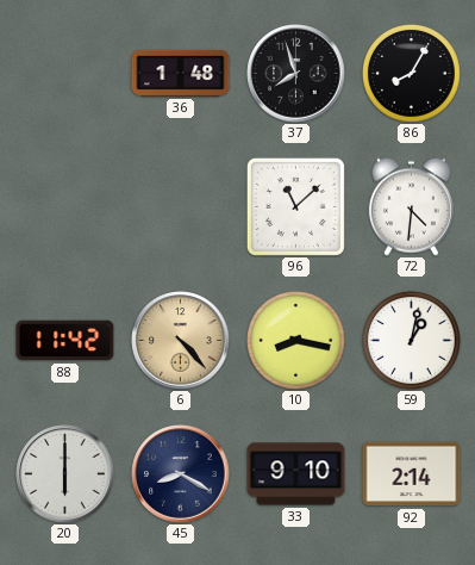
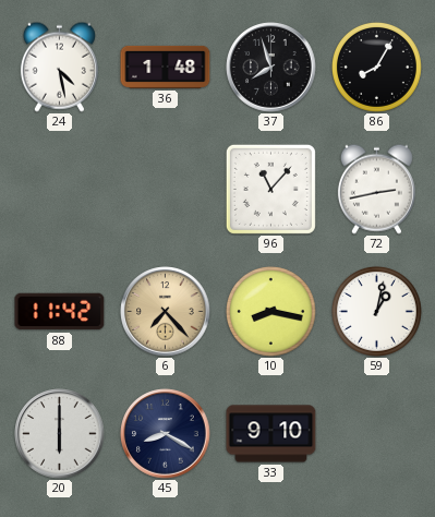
24: none -> 4:28
96: 11:08 -> 11:07
72: 4:31 -> 2:43
6: 4:23 -> 7:23
92: 2:14 -> none
